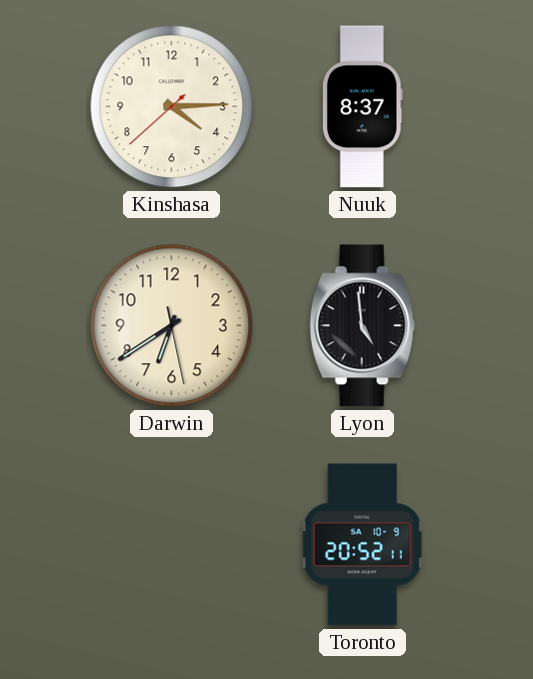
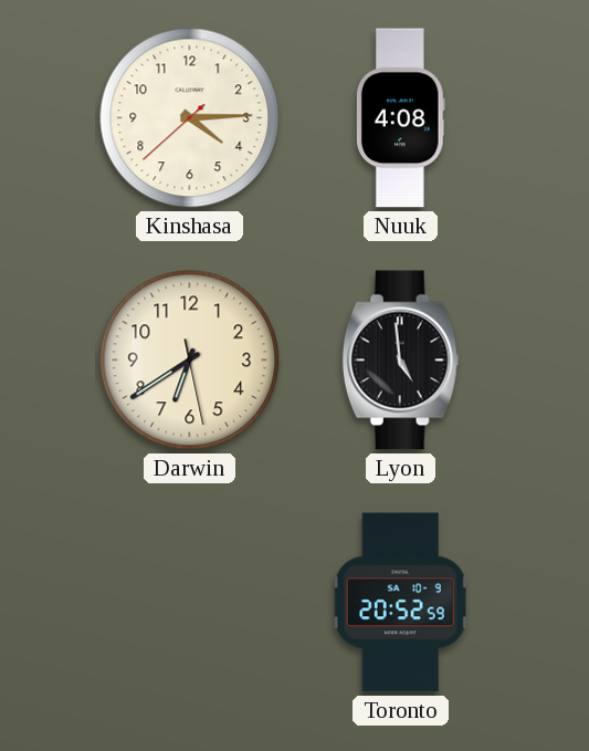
Nuuk: 8:37 -> 4:08
Toronto: 20:52:11 -> 20:52:59
